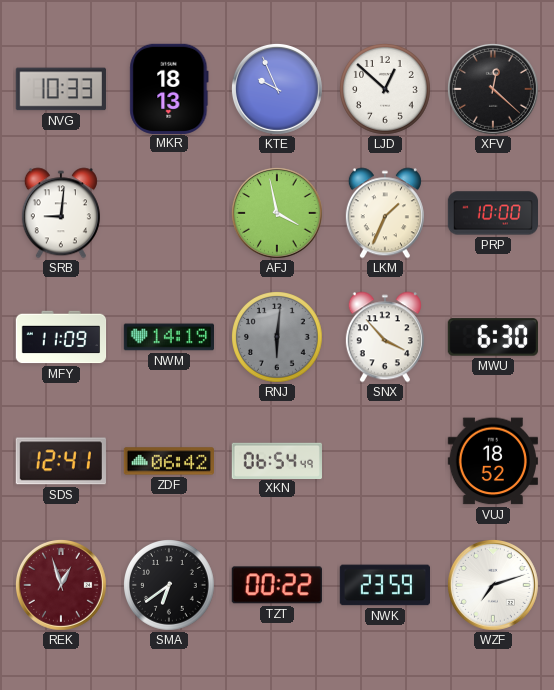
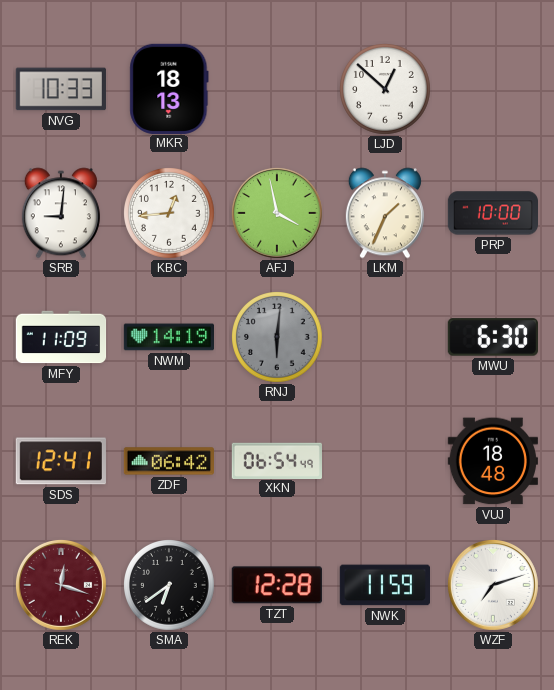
KTE: 9:56 -> none
XFV: 12:22 -> none
KBC: none -> 12:44
SNX: 3:53 -> none
VUJ: 18:52 -> 18:48
REK: 12:57 -> 12:18
TZT: 00:22 -> 12:28
NWK: 23:59 -> 11:59
